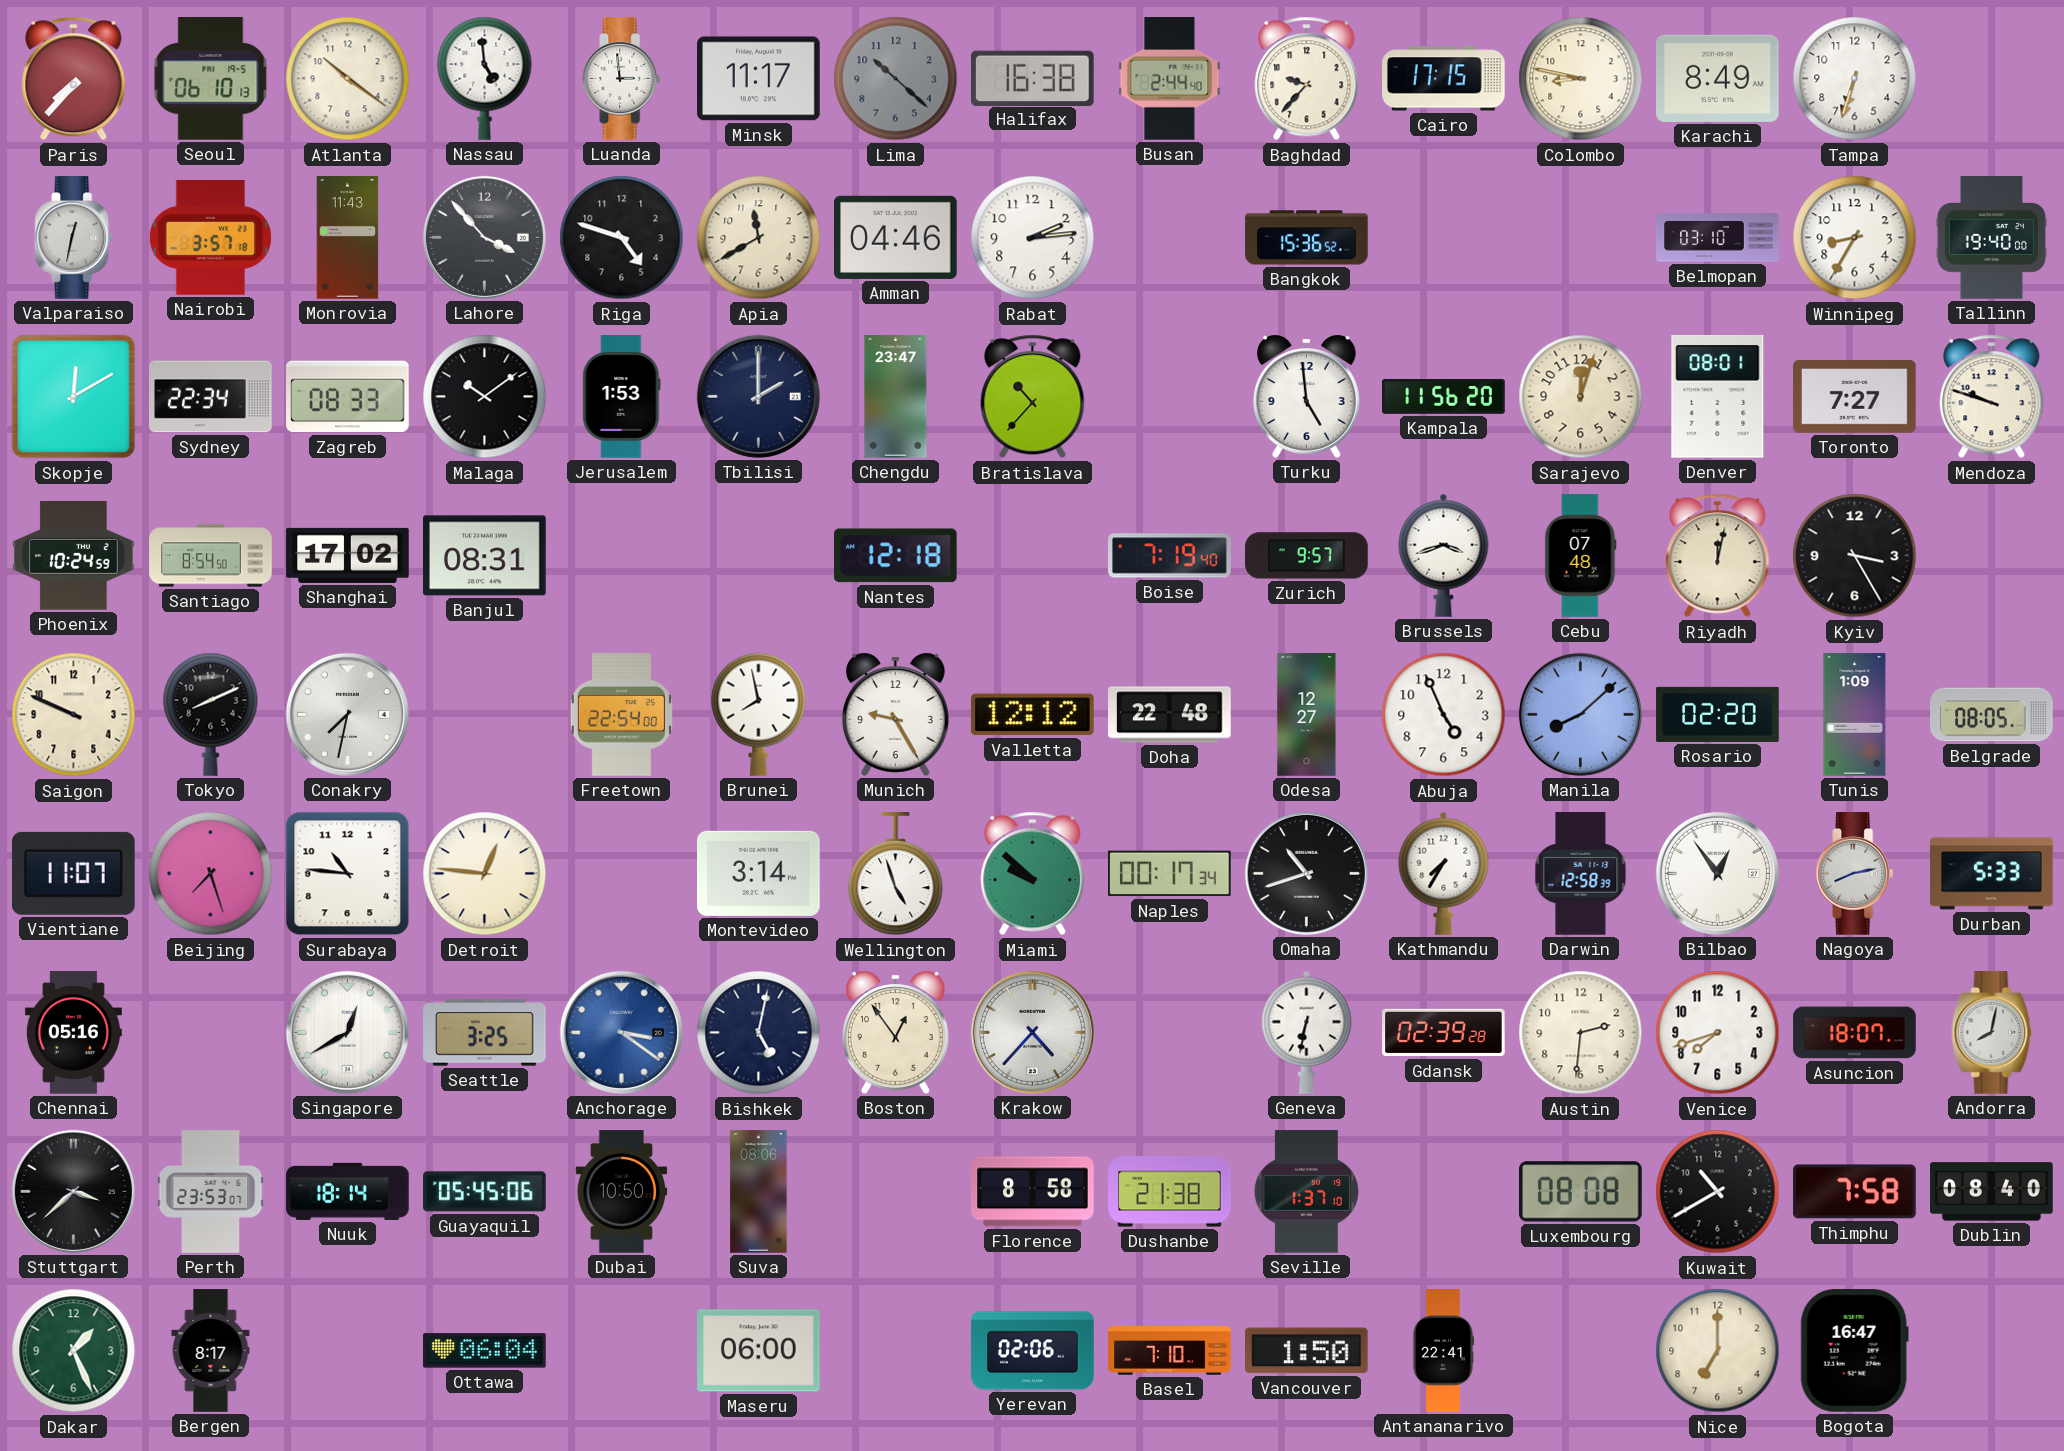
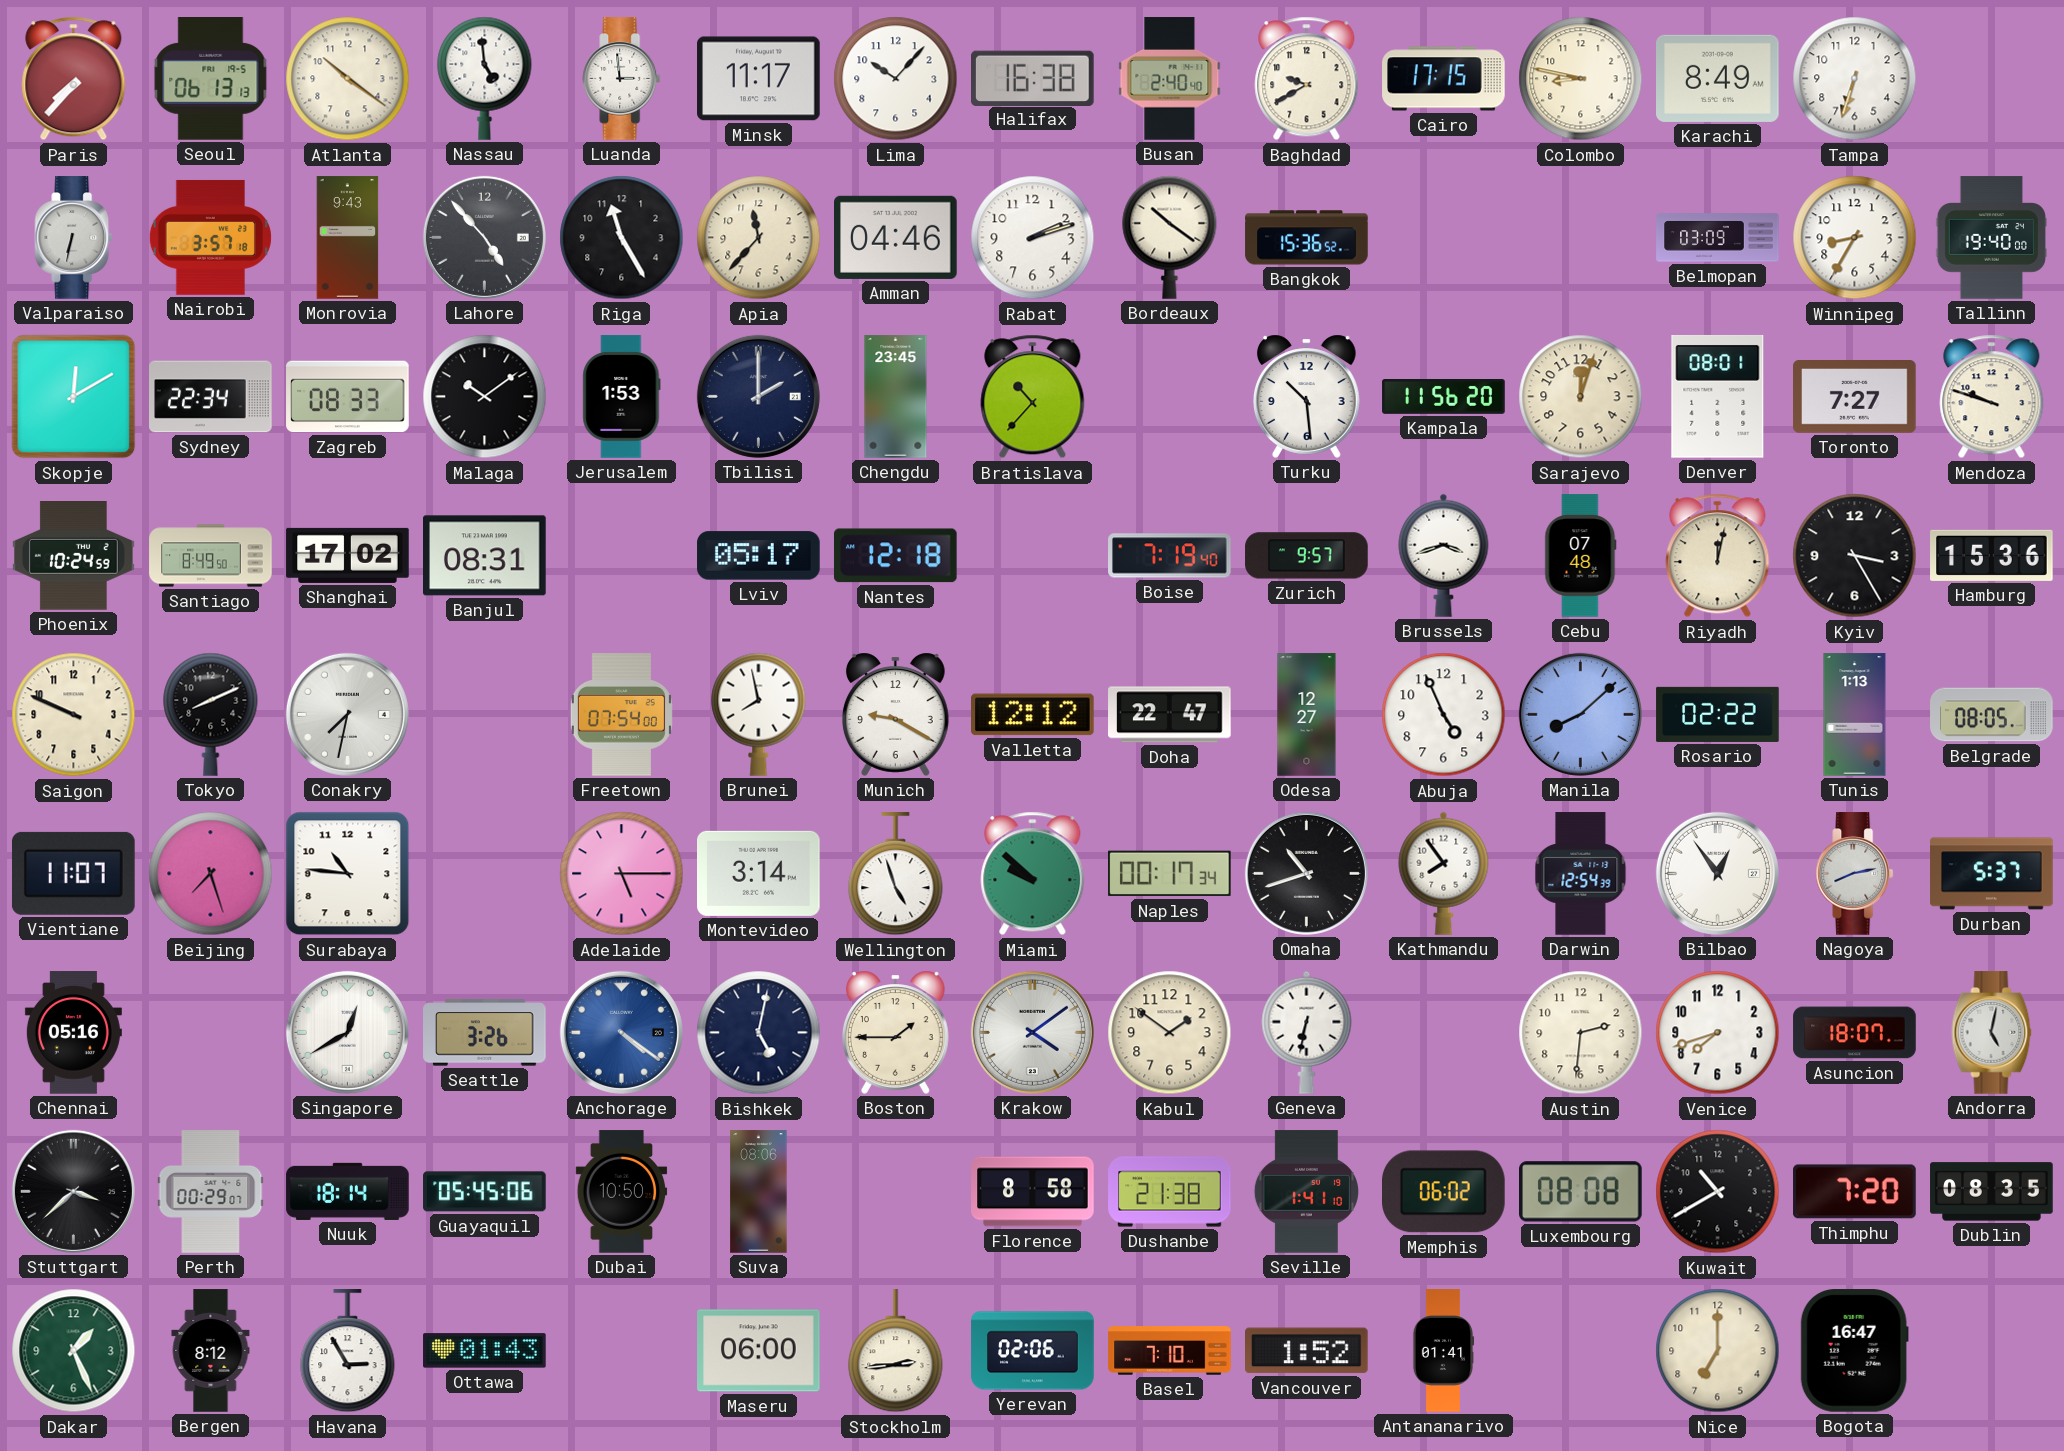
Seoul: 06:10 -> 06:13
Lima: 10:22 -> 10:07
Lima dial: grey -> white
Busan: 2:44 -> 2:40
Baghdad: 9:37 -> 9:40
Valparaiso: 12:32 -> 6:32
Monrovia: 11:43 -> 9:43
Lahore: 3:53 -> 4:53
Riga: 4:48 -> 11:25
Apia: 11:40 -> 11:37
Rabat: 2:14 -> 2:12
Bordeaux: none -> 10:21
Belmopan: 03:10 -> 03:09
Chengdu: 23:47 -> 23:45
Turku: 4:59 -> 10:29
Santiago: 8:54 -> 8:49
Lviv: none -> 05:17
Hamburg: none -> 15:36
Freetown: 22:54 -> 07:54
Munich: 9:25 -> 9:20
Doha: 22:48 -> 22:47
Rosario: 02:20 -> 02:22
Tunis: 1:09 -> 1:13
Detroit: 12:46 -> none
Adelaide: none -> 5:15
Kathmandu: 7:35 -> 7:54
Darwin: 12:58 -> 12:54
Durban: 5:33 -> 5:37
Seattle: 3:25 -> 3:26
Anchorage: 3:21 -> 4:21
Boston: 12:54 -> 1:45
Krakow: 4:37 -> 4:09
Kabul: none -> 1:51
Gdansk: 02:39 -> none
Andorra: 8:02 -> 5:02
Perth: 23:53 -> 00:29
Seville: 1:37 -> 1:41
Memphis: none -> 06:02
Thimphu: 7:58 -> 7:20
Dublin: 08:40 -> 08:35
Bergen: 8:17 -> 8:12
Havana: none -> 2:55
Ottawa: 06:04 -> 01:43
Stockholm: none -> 2:44
Vancouver: 1:50 -> 1:52
Antananarivo: 22:41 -> 01:41
